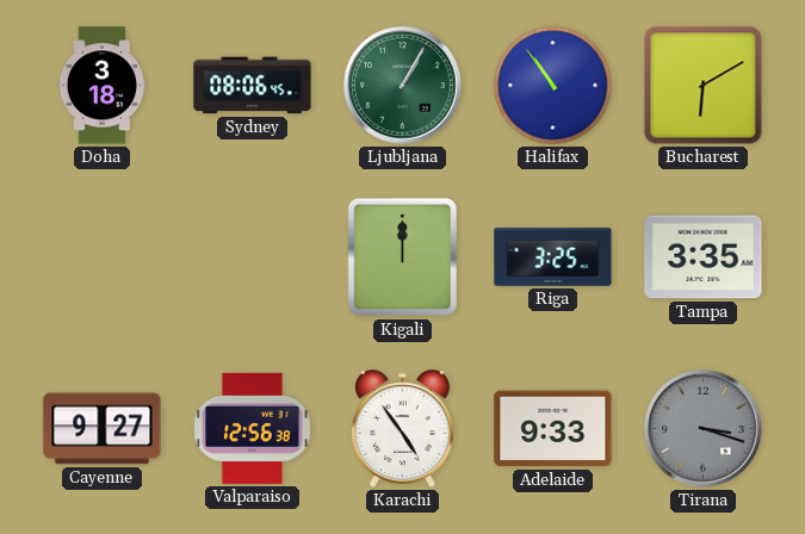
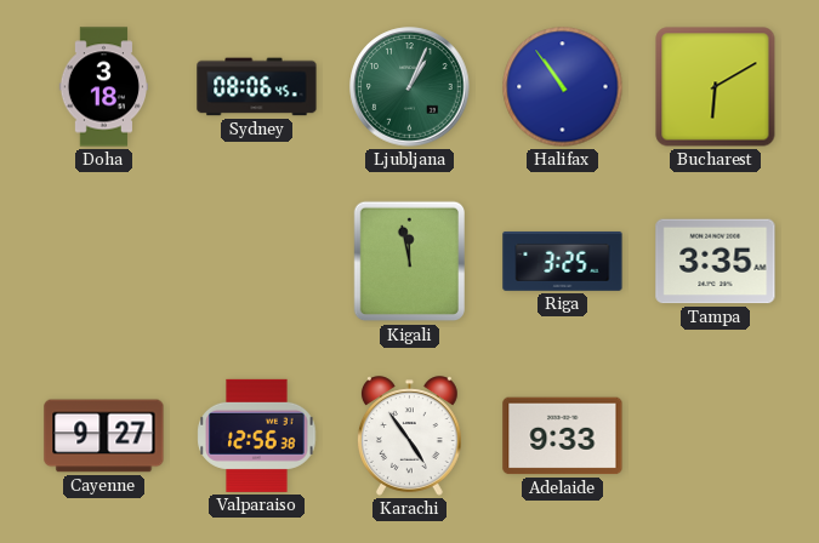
Ljubljana: 1:05 -> 1:04
Kigali: 12:00 -> 11:58
Tirana: 3:18 -> none
